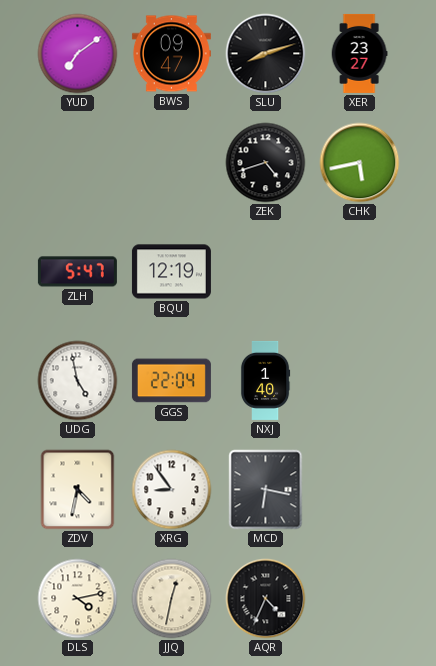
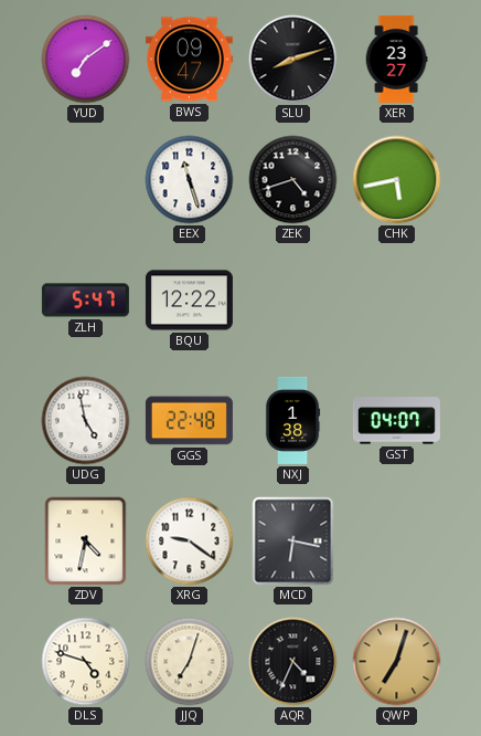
EEX: none -> 11:27
BQU: 12:19 -> 12:22
GGS: 22:04 -> 22:48
NXJ: 1:40 -> 1:38
GST: none -> 04:07
XRG: 8:54 -> 9:21
DLS: 4:13 -> 4:48
JJQ: 12:32 -> 7:03
QWP: none -> 7:03
